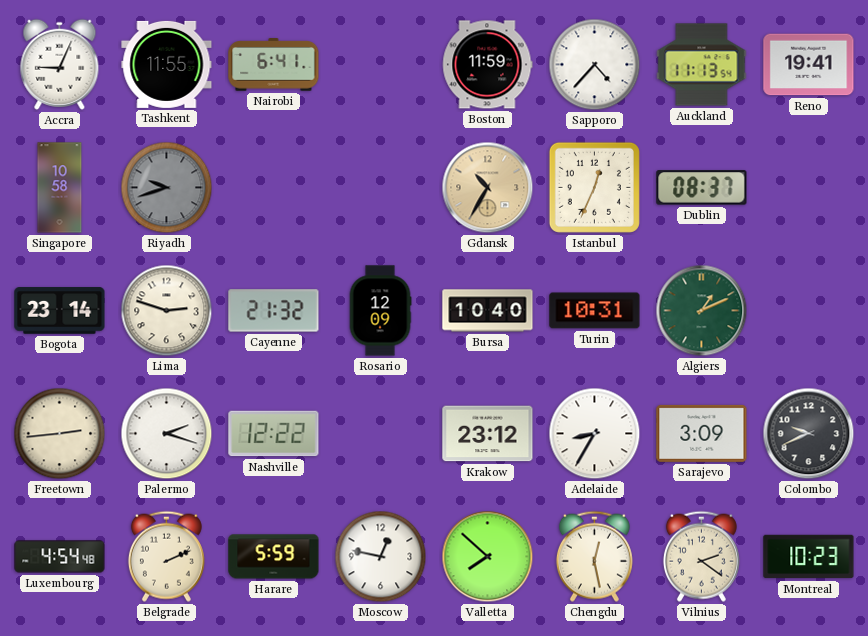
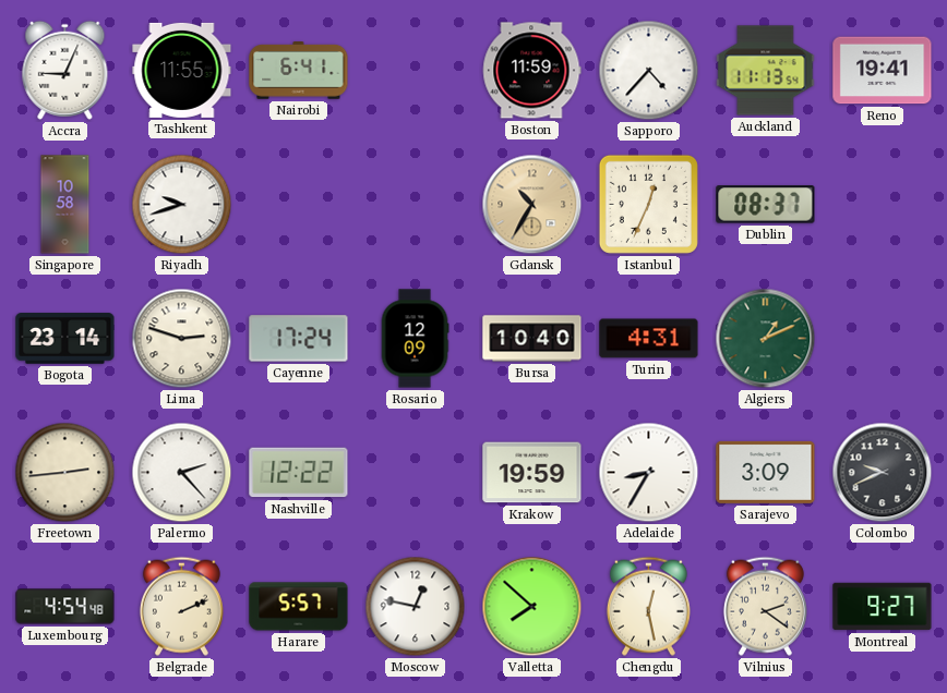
Riyadh dial: grey -> white
Cayenne: 21:32 -> 17:24
Turin: 10:31 -> 4:31
Palermo: 2:18 -> 2:23
Krakow: 23:12 -> 19:59
Harare: 5:59 -> 5:57
Montreal: 10:23 -> 9:27
